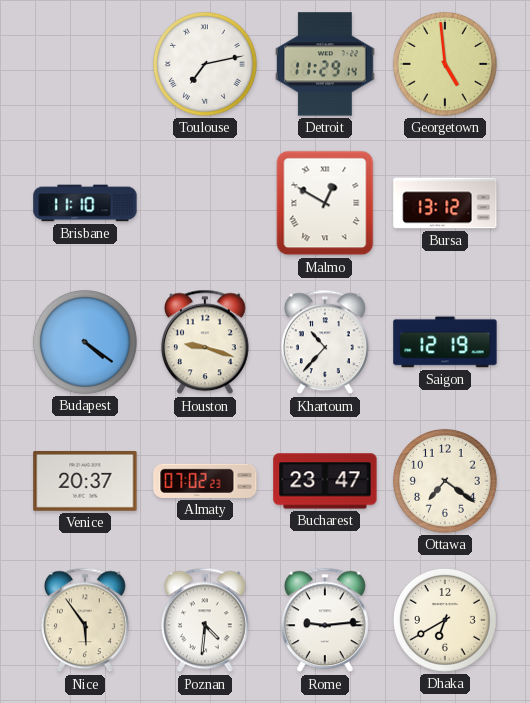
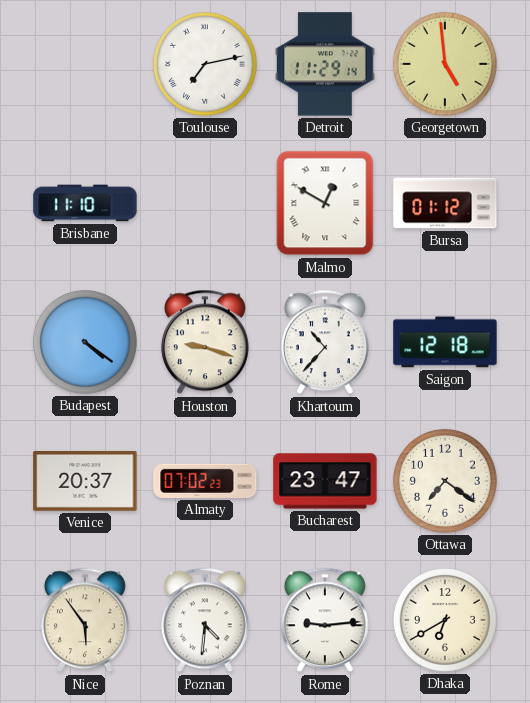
Bursa: 13:12 -> 01:12
Saigon: 12:19 -> 12:18
